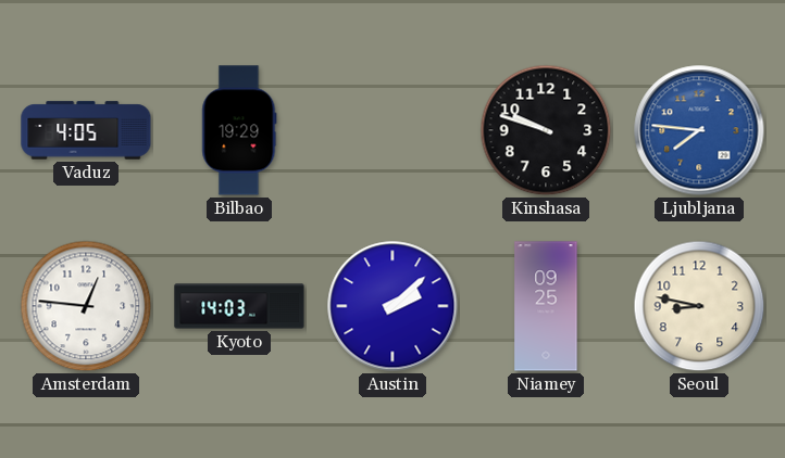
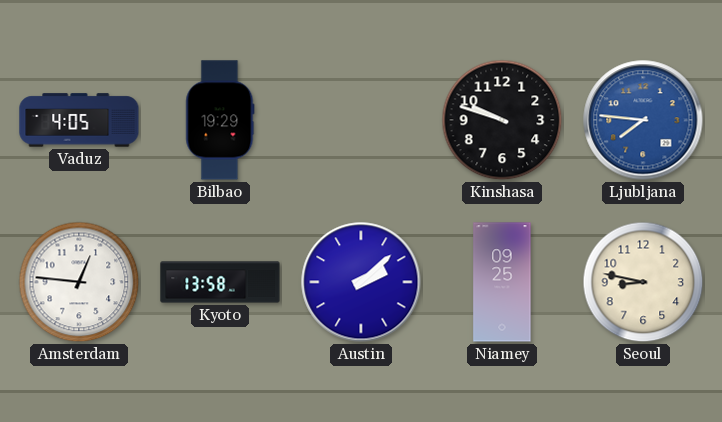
Kyoto: 14:03 -> 13:58
